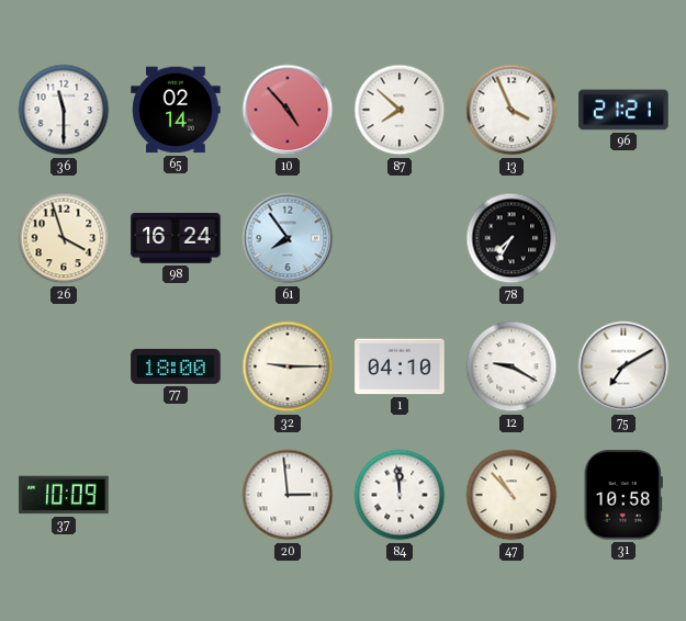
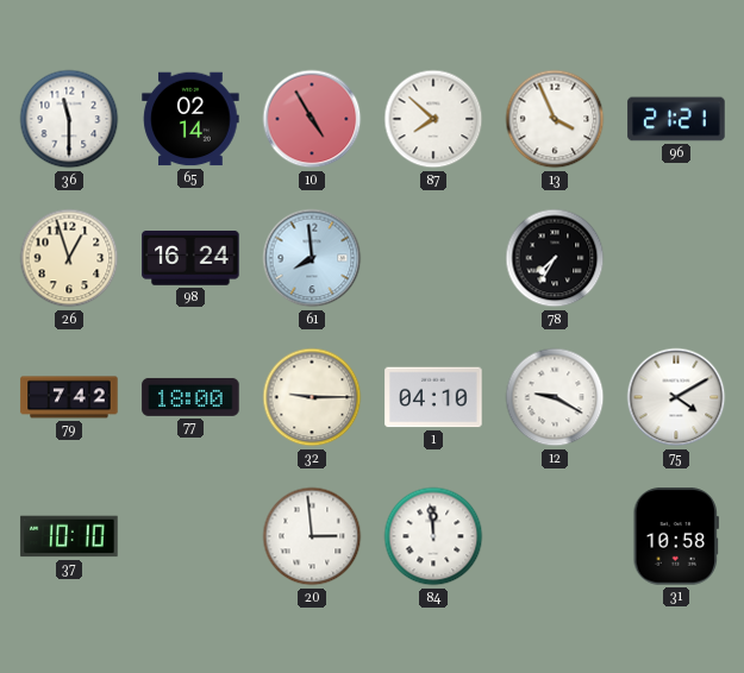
10: 4:53 -> 4:55
26: 3:57 -> 12:57
61: 7:54 -> 7:59
79: none -> 7:42
75: 7:10 -> 4:10
37: 10:09 -> 10:10
47: 10:53 -> none
